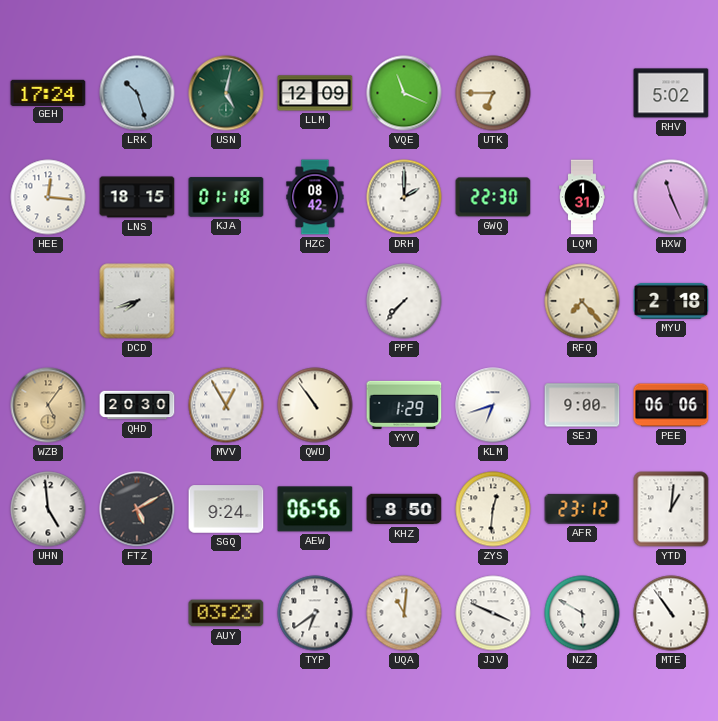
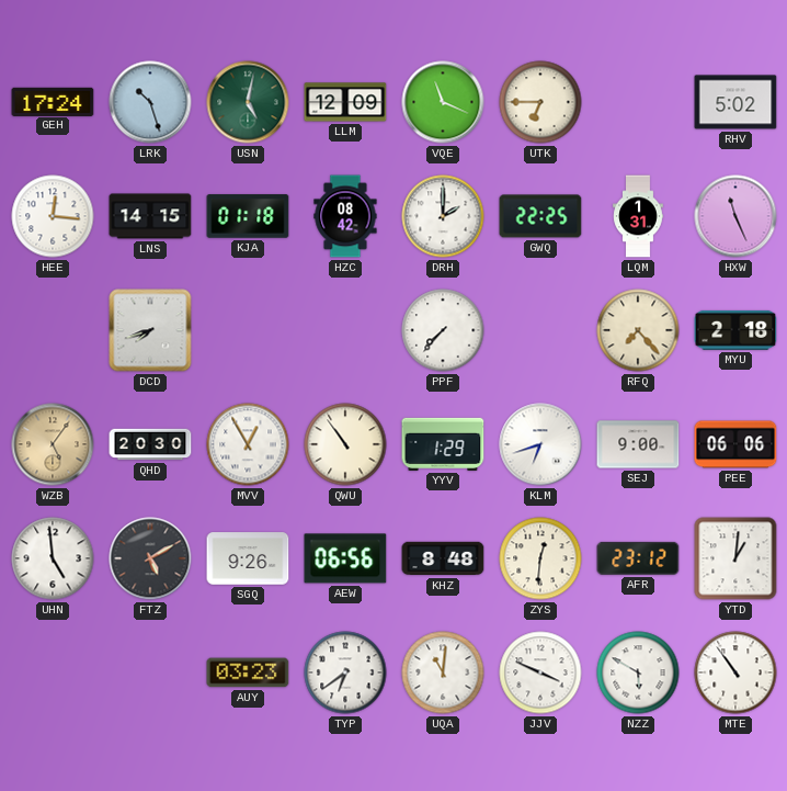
LNS: 18:15 -> 14:15
GWQ: 22:30 -> 22:25
SGQ: 9:24 -> 9:26
KHZ: 8:50 -> 8:48
